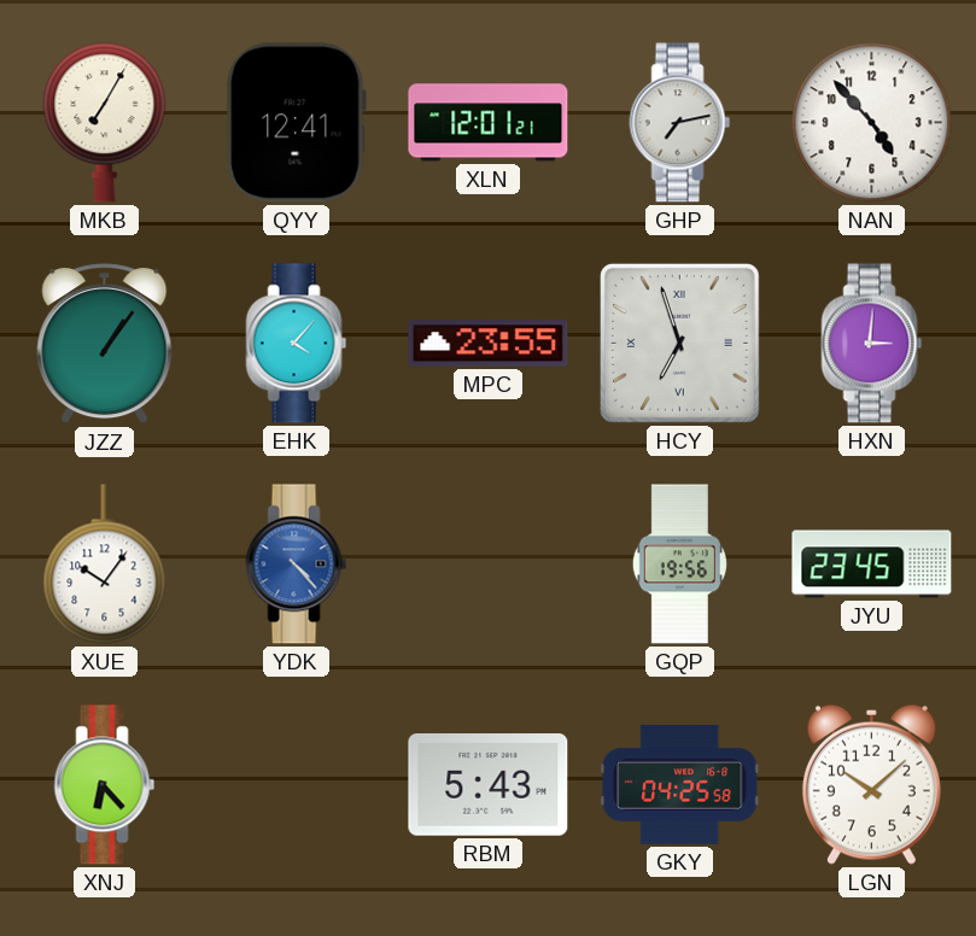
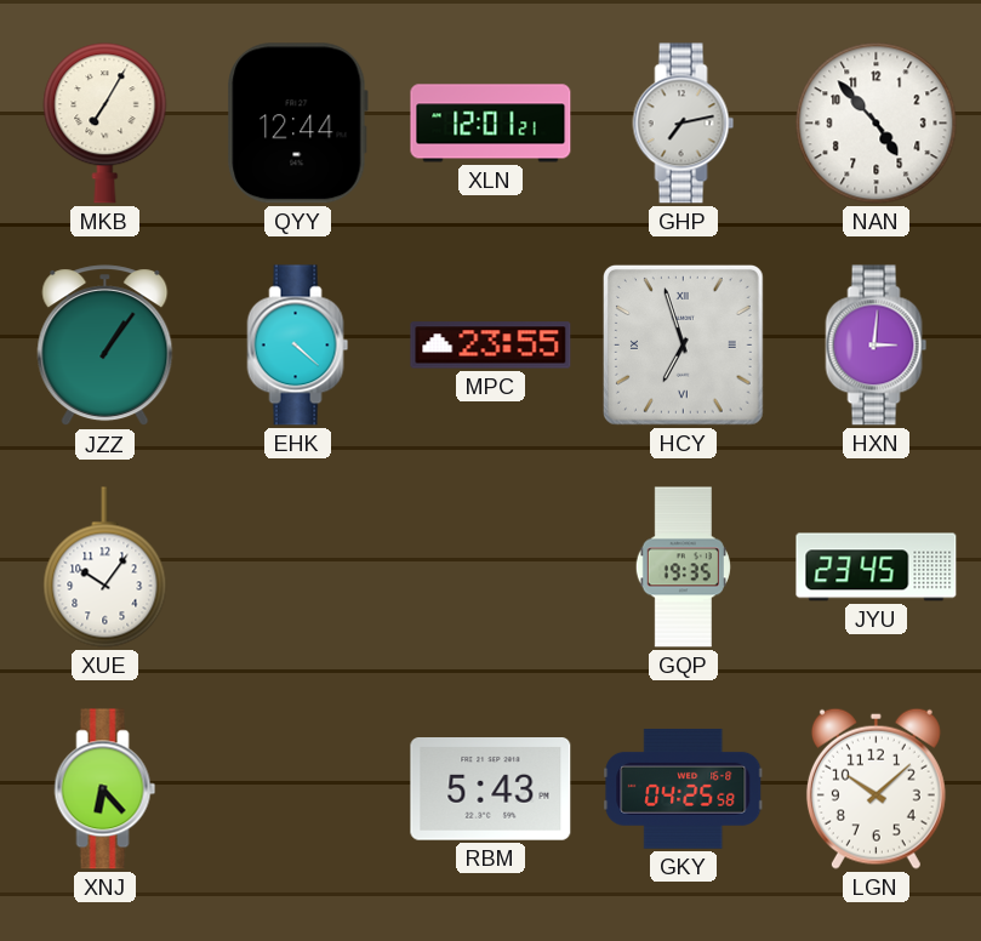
QYY: 12:41 -> 12:44
EHK: 4:07 -> 4:22
YDK: 4:23 -> none
GQP: 19:56 -> 19:35
